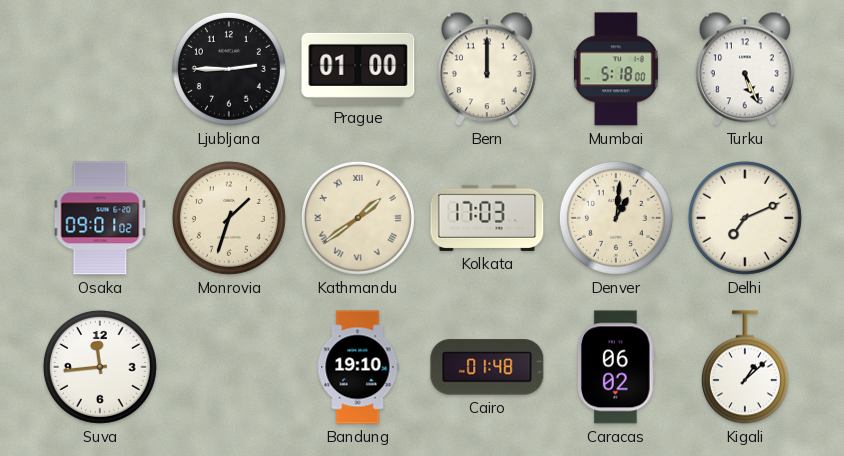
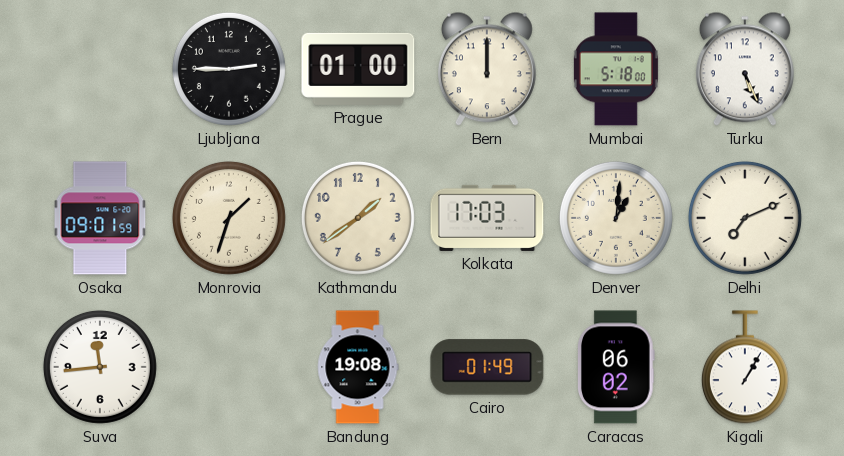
Osaka: 09:01:02 -> 09:01:59
Kathmandu numerals: Roman -> Arabic
Bandung: 19:10 -> 19:08
Cairo: 01:48 -> 01:49
Kigali: 1:08 -> 1:05
